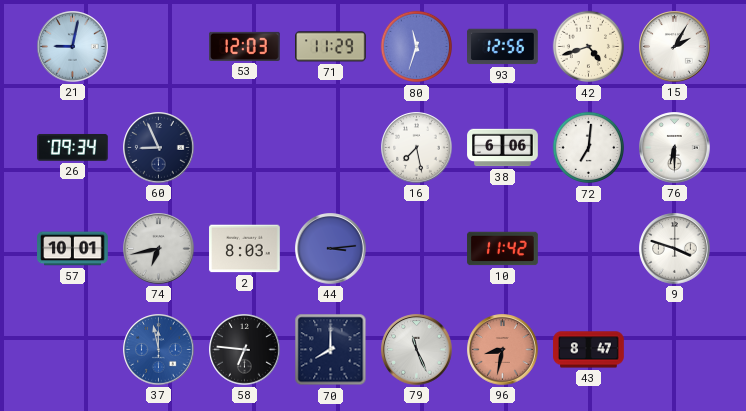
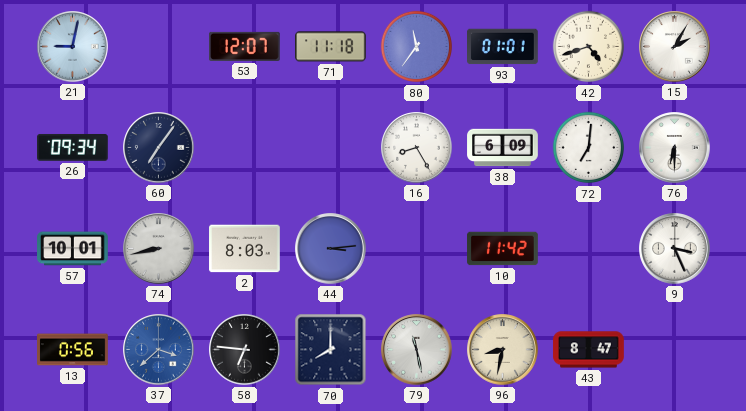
53: 12:03 -> 12:07
71: 11:29 -> 11:18
80: 11:33 -> 11:36
93: 12:56 -> 01:01
60: 8:56 -> 7:06
16: 7:28 -> 8:25
38: 6:06 -> 6:09
74: 6:43 -> 8:43
9: 3:48 -> 3:26
13: none -> 0:56
37: 11:58 -> 3:38
79: 11:26 -> 11:28
96 dial: salmon -> cream
